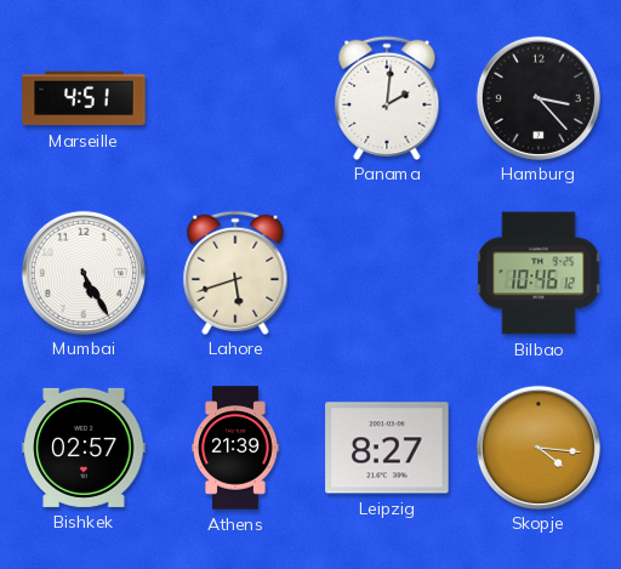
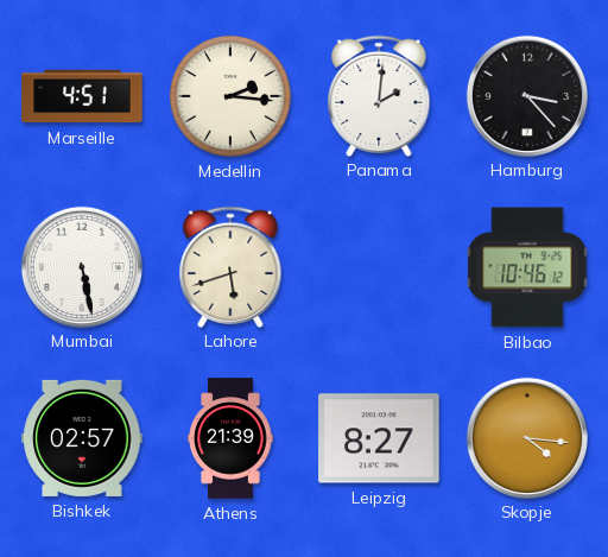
Medellin: none -> 2:16
Mumbai: 5:25 -> 5:28
